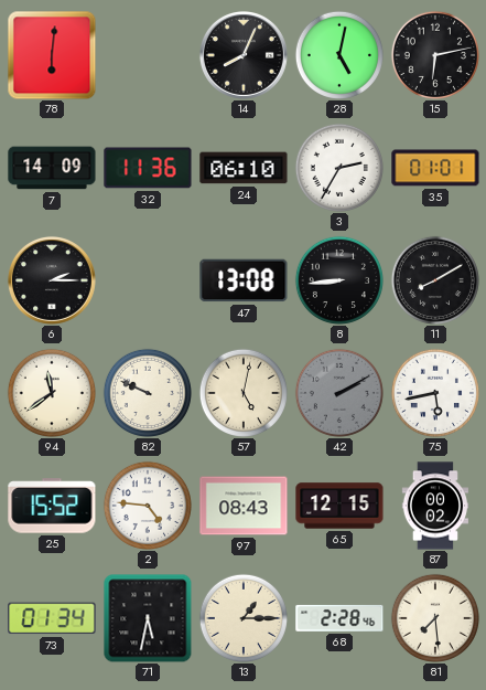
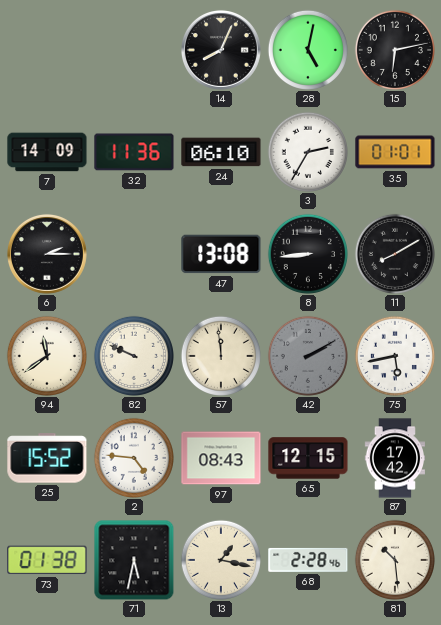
78: 6:01 -> none
57: 5:02 -> 11:59
87: 00:02 -> 17:42
73: 01:34 -> 01:38
13: 1:15 -> 1:17
81: 7:29 -> 10:29
